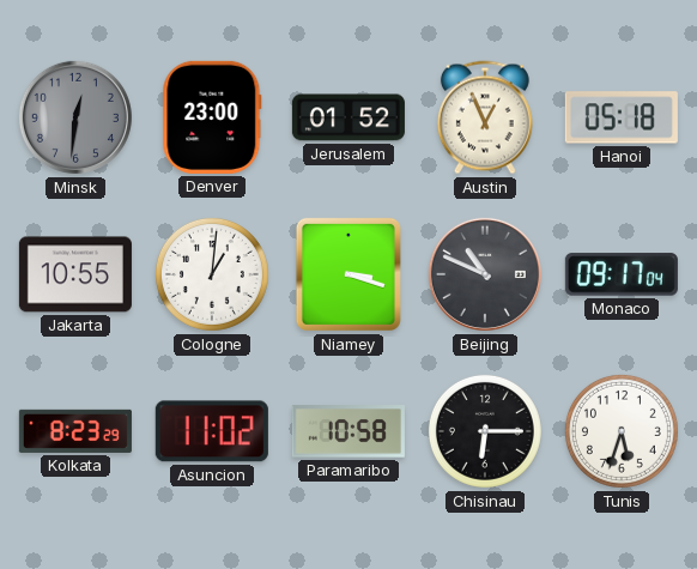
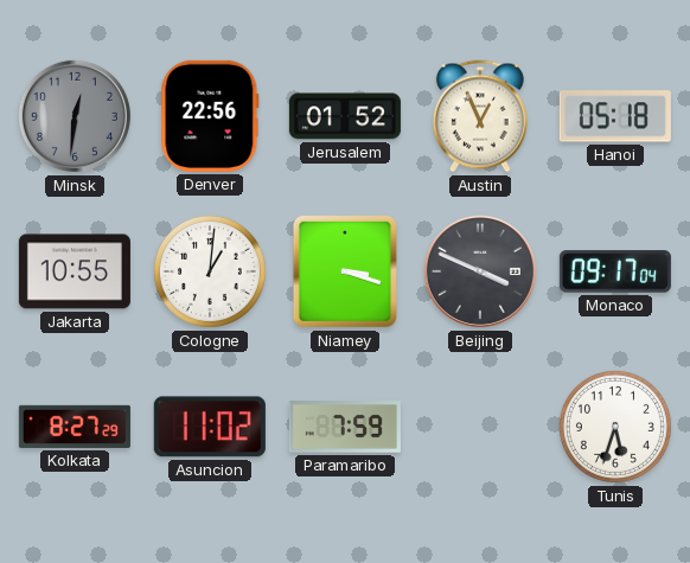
Denver: 23:00 -> 22:56
Beijing: 10:49 -> 3:49
Kolkata: 8:23 -> 8:27
Paramaribo: 10:58 -> 7:59
Chisinau: 6:15 -> none
